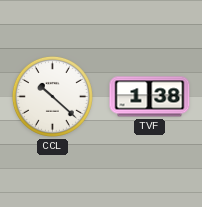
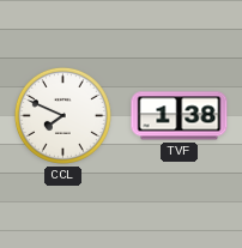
CCL: 10:22 -> 7:49
